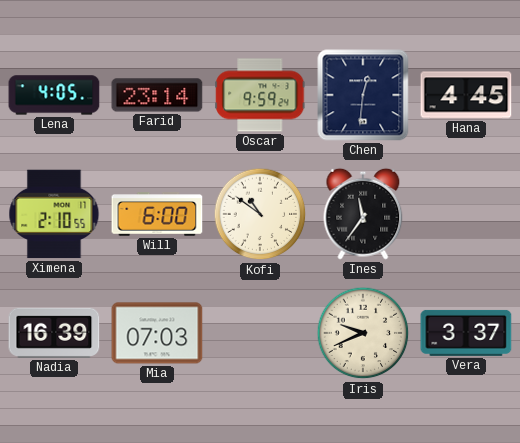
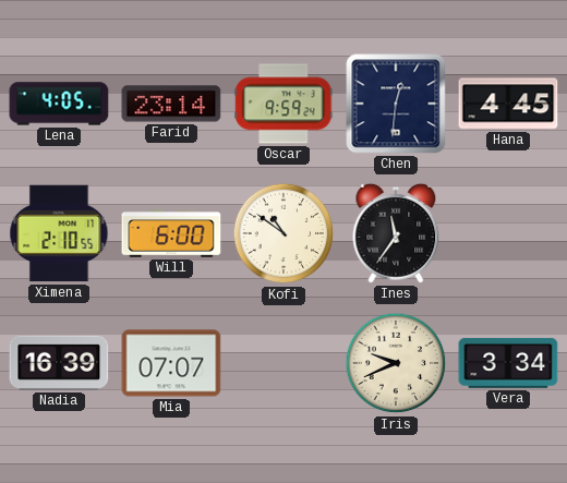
Mia: 07:03 -> 07:07
Vera: 3:37 -> 3:34
